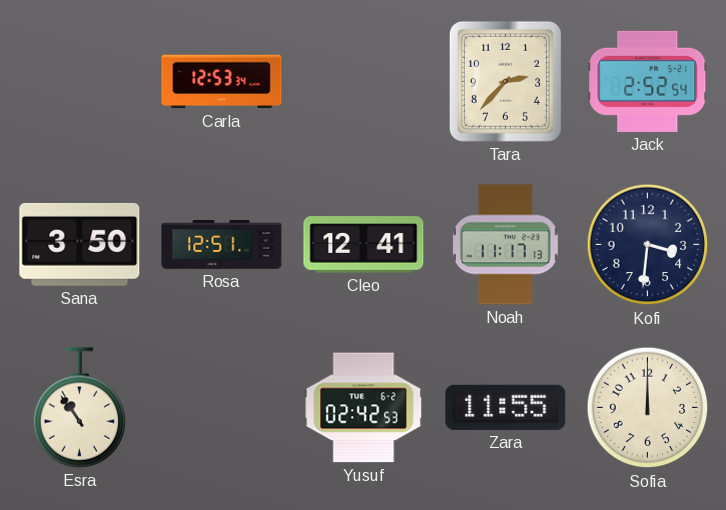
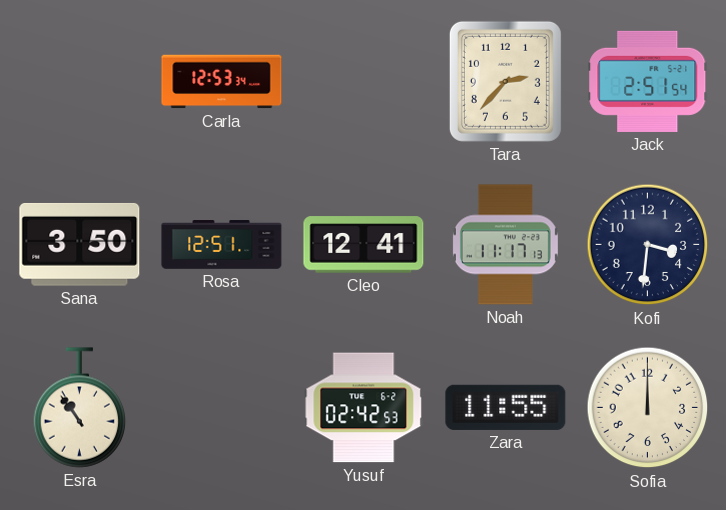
Jack: 2:52 -> 2:51
